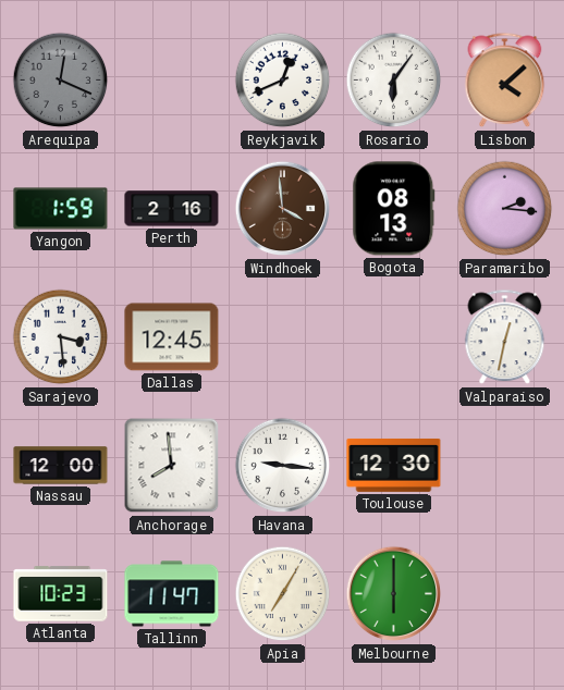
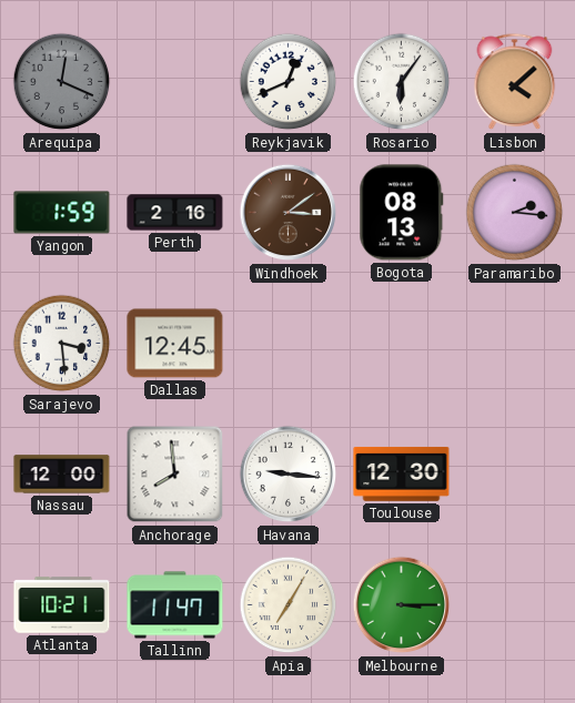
Windhoek: 3:59 -> 3:09
Valparaiso: 12:32 -> none
Atlanta: 10:23 -> 10:21
Melbourne: 6:00 -> 3:15
